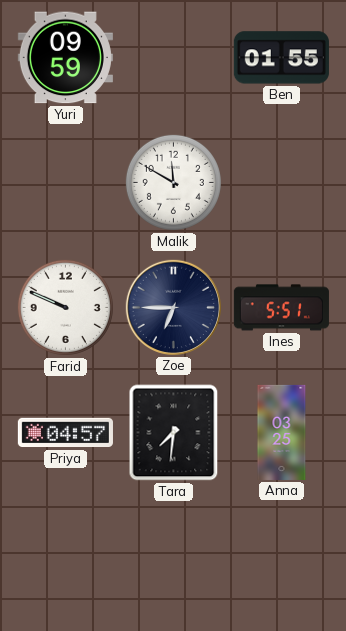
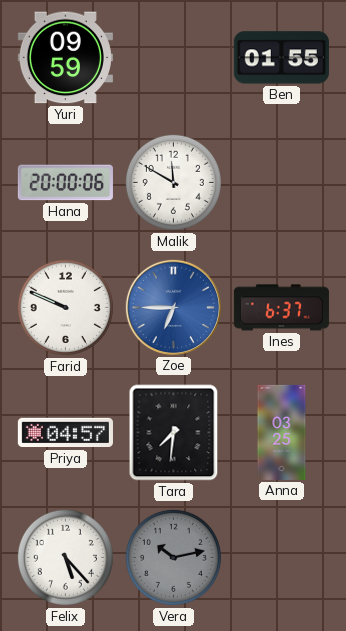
Hana: none -> 20:00
Zoe dial: navy -> blue
Ines: 5:51 -> 6:37
Felix: none -> 5:23
Vera: none -> 10:13
